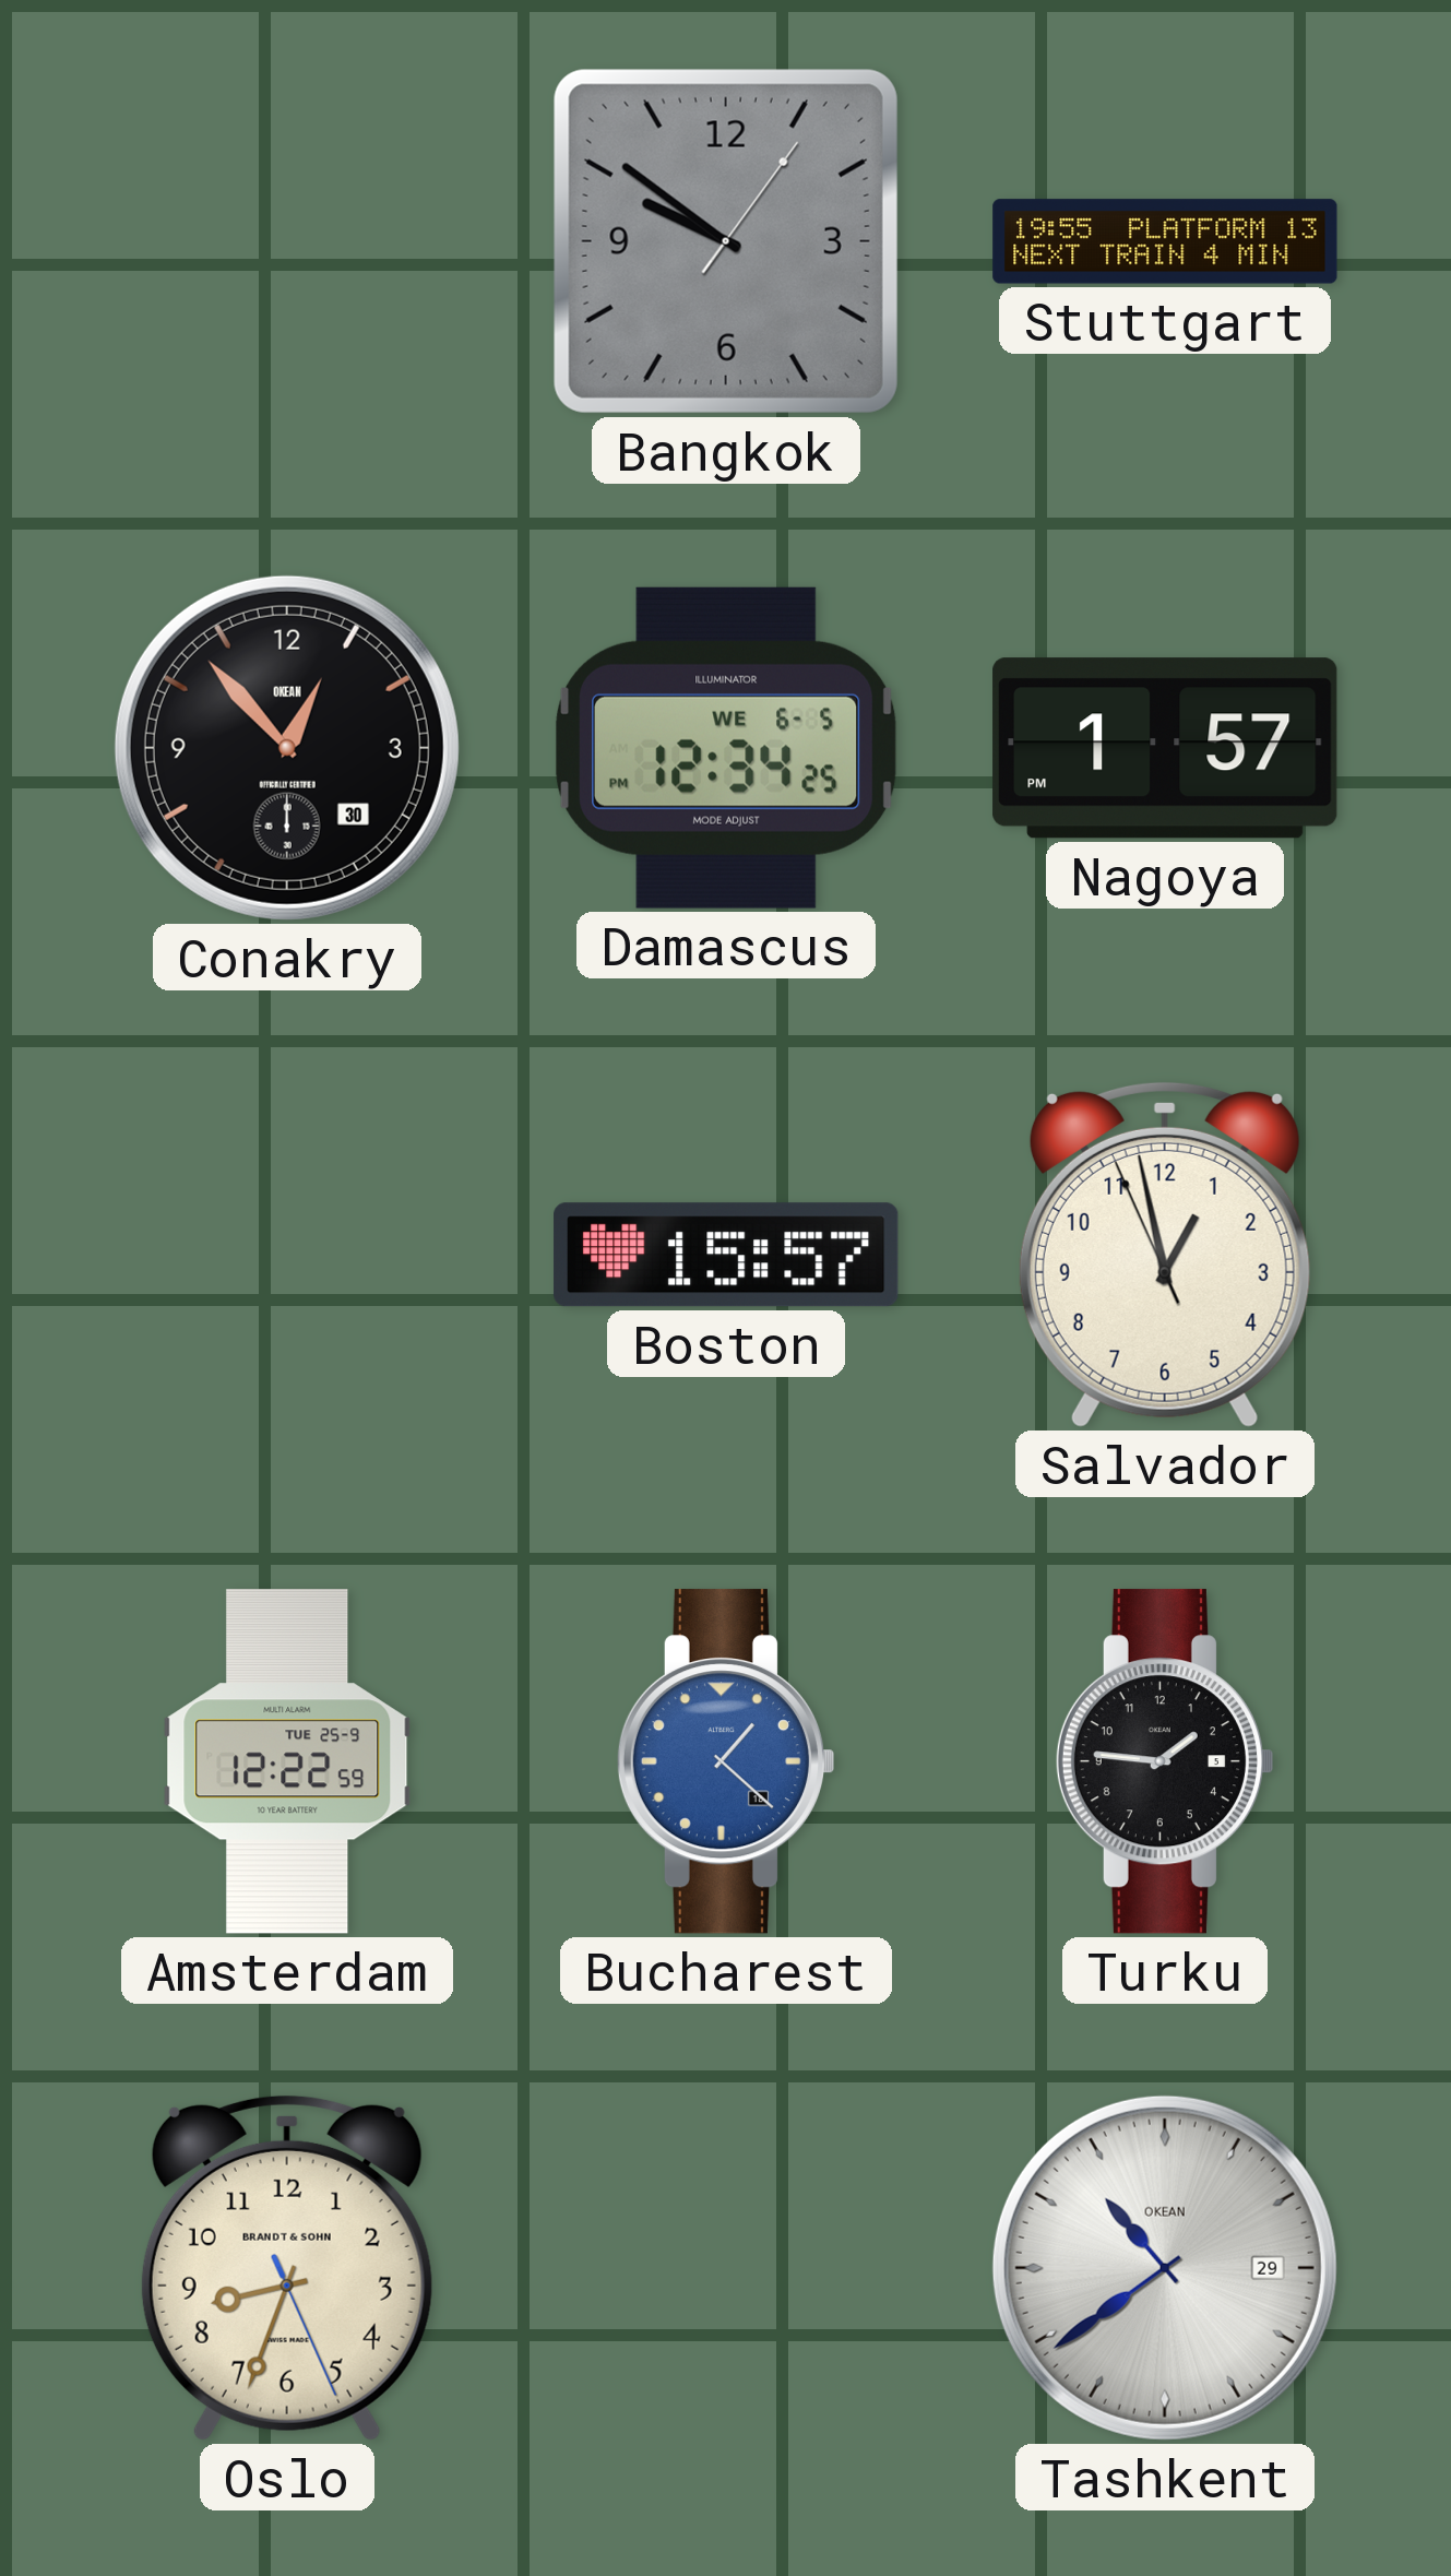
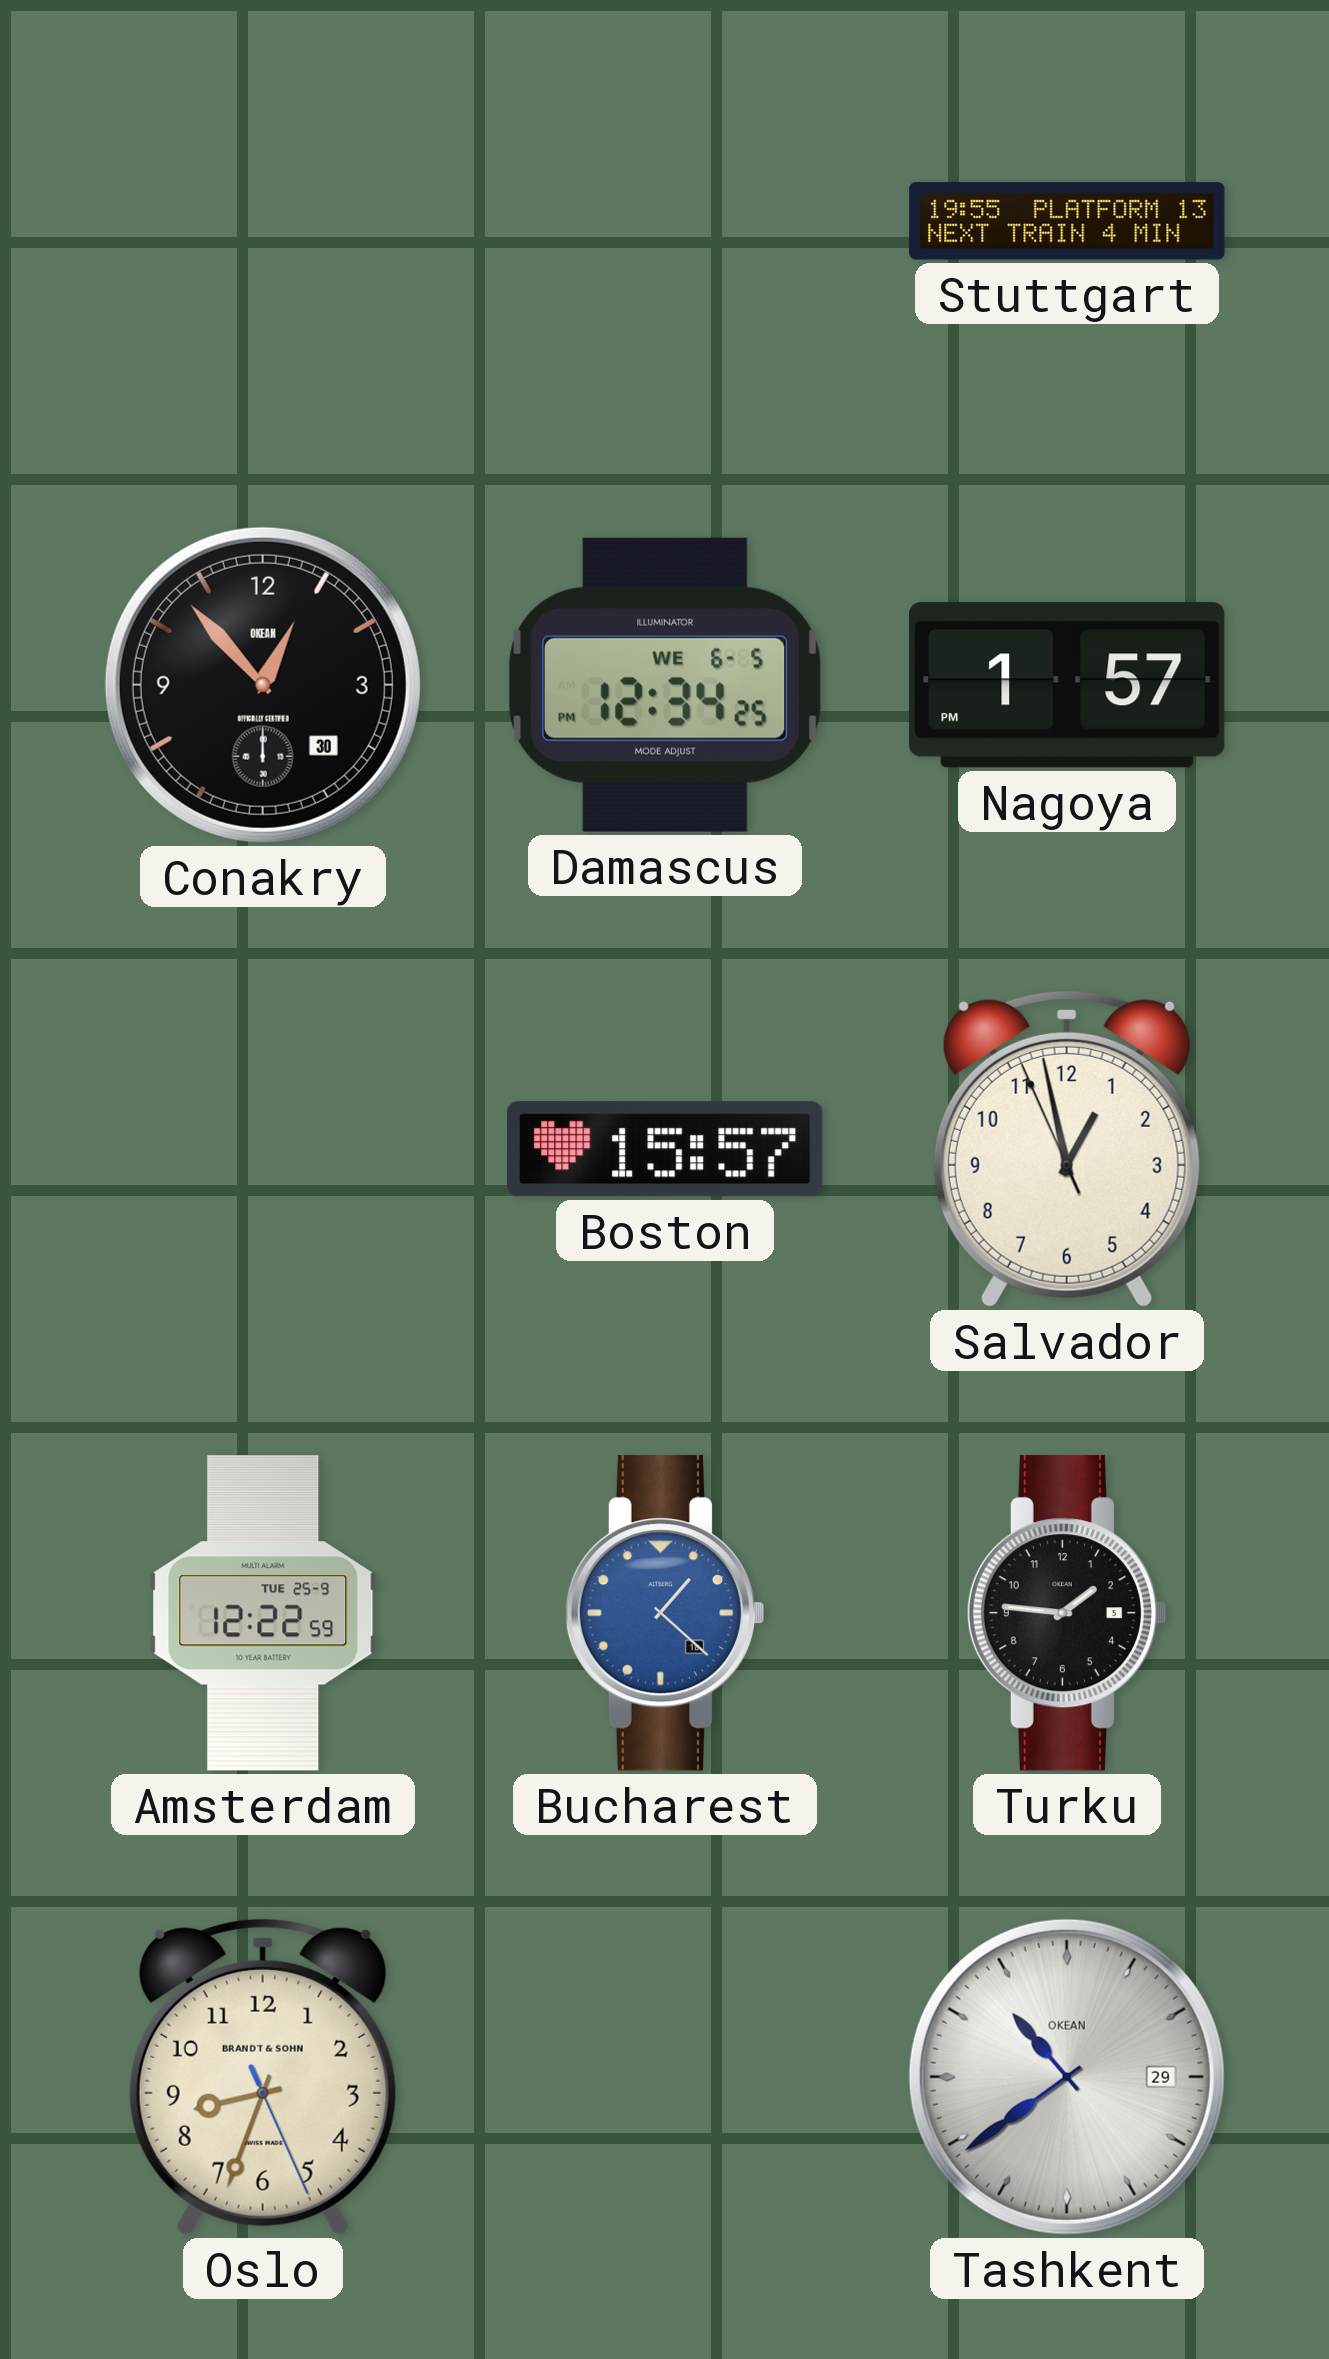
Bangkok: 9:51 -> none
